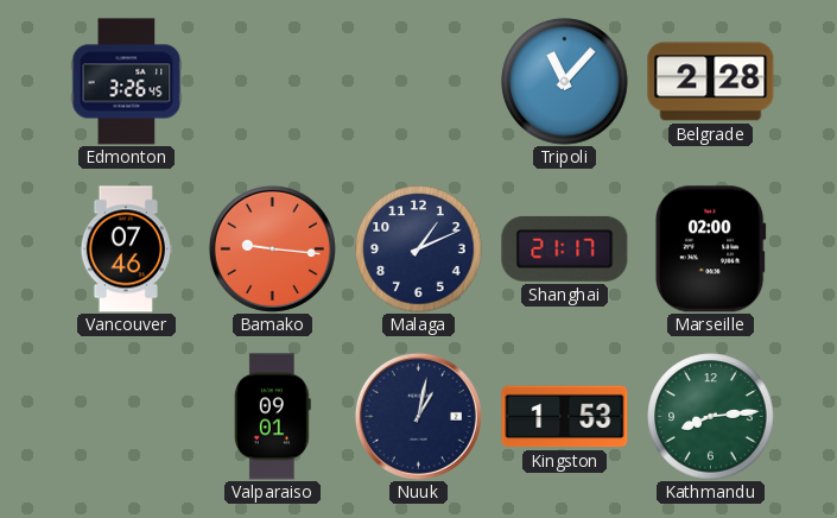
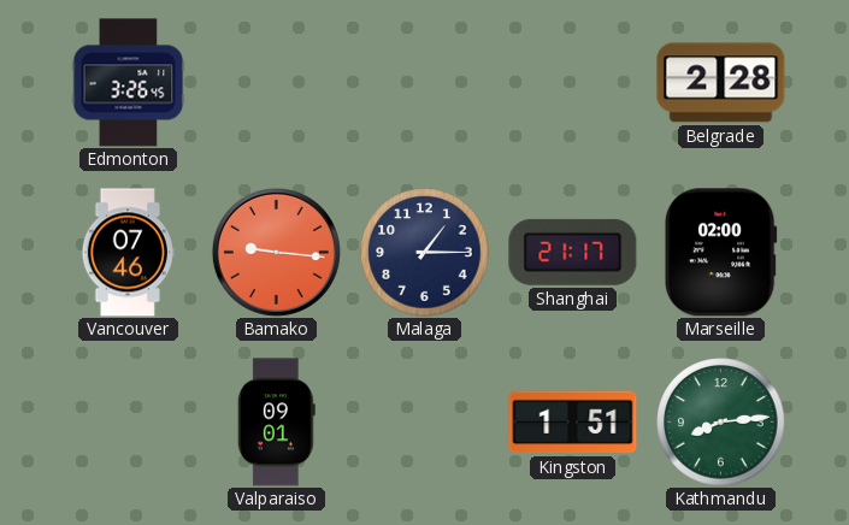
Tripoli: 11:07 -> none
Malaga: 1:11 -> 1:15
Nuuk: 1:02 -> none
Kingston: 1:53 -> 1:51
